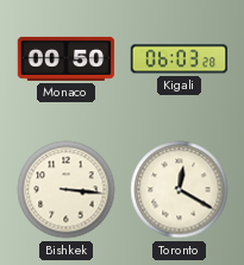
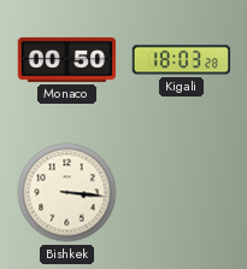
Kigali: 06:03 -> 18:03
Toronto: 12:20 -> none
